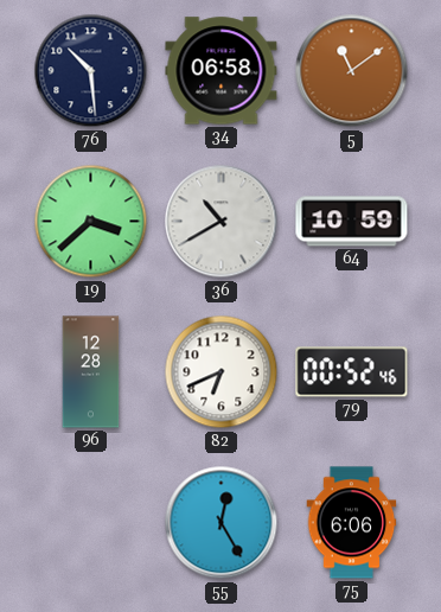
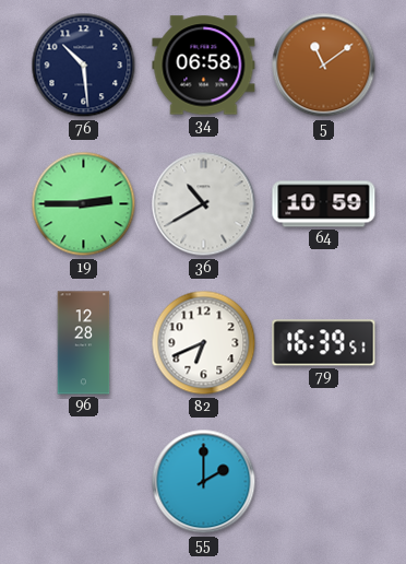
19: 3:38 -> 2:45
79: 00:52 -> 16:39
55: 12:25 -> 2:00
75: 6:06 -> none
